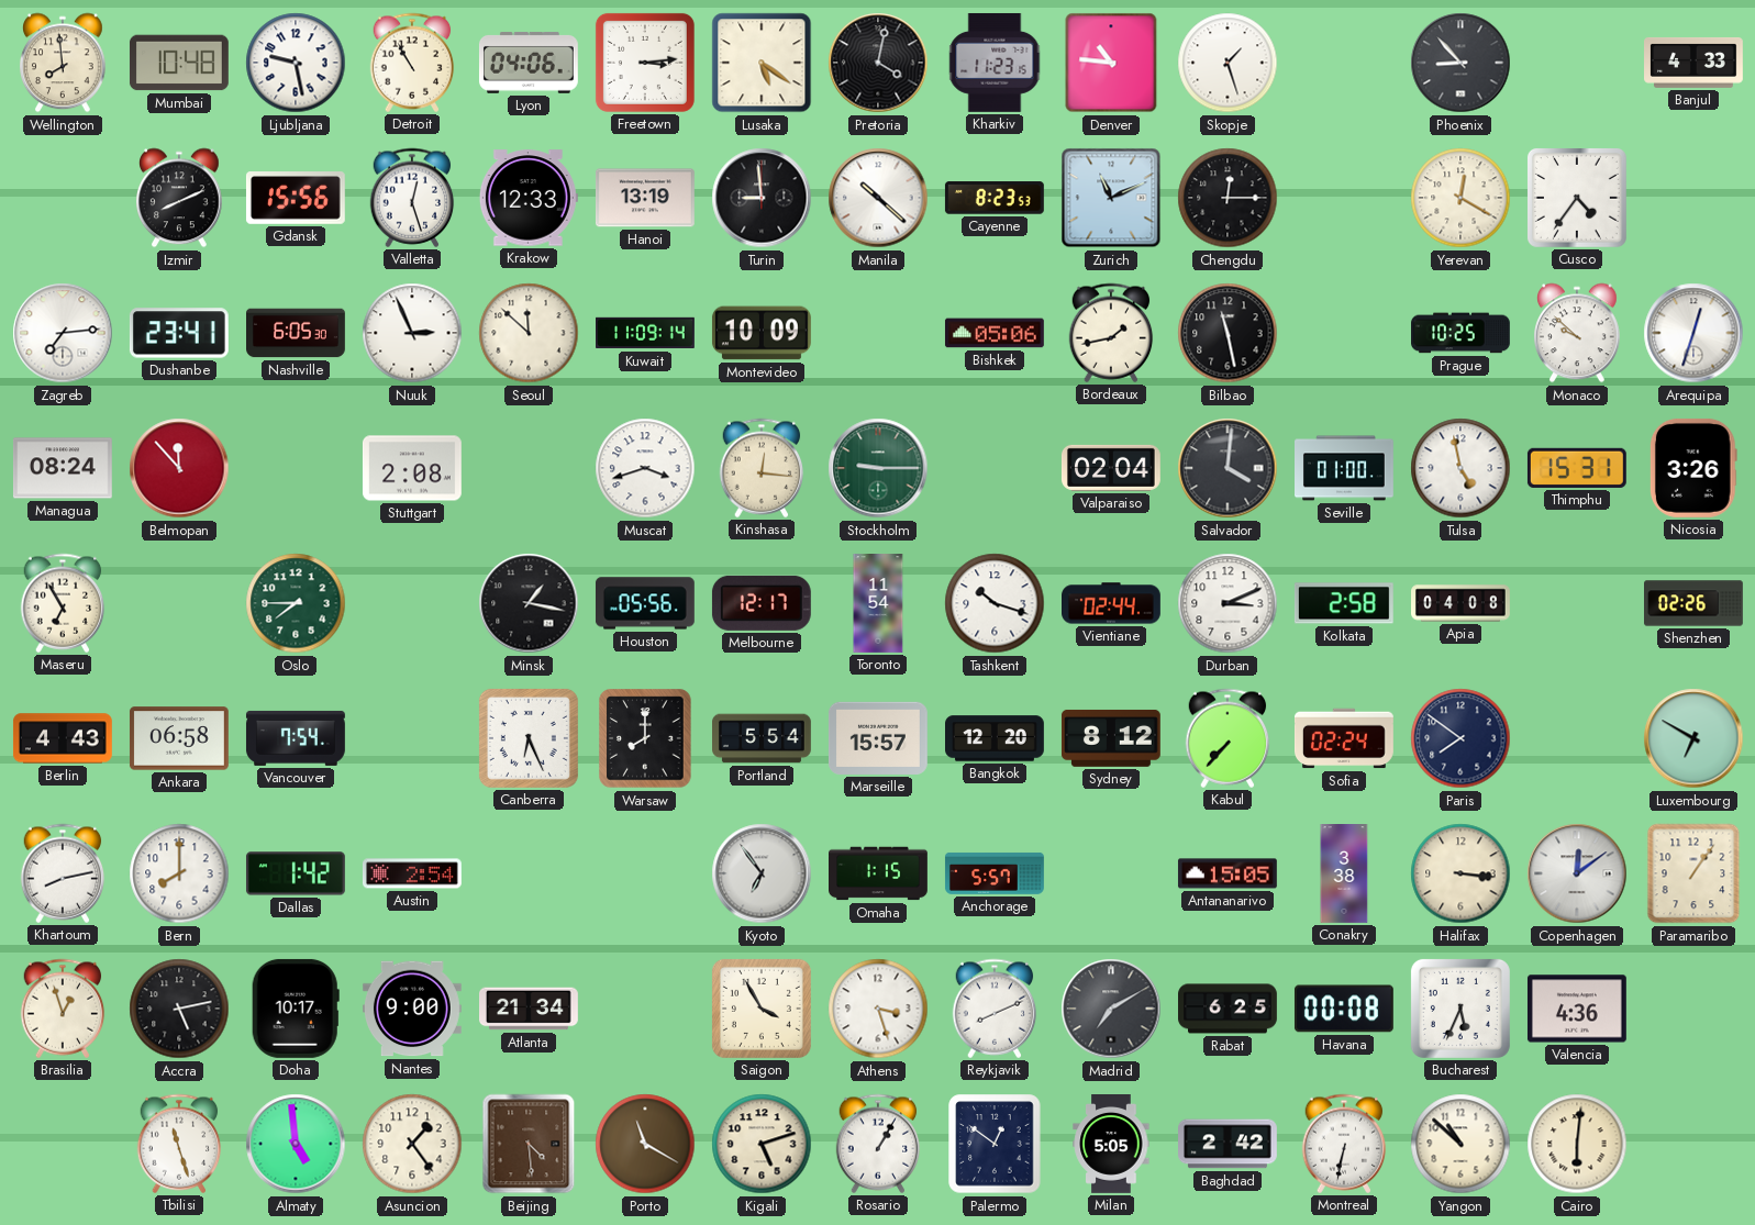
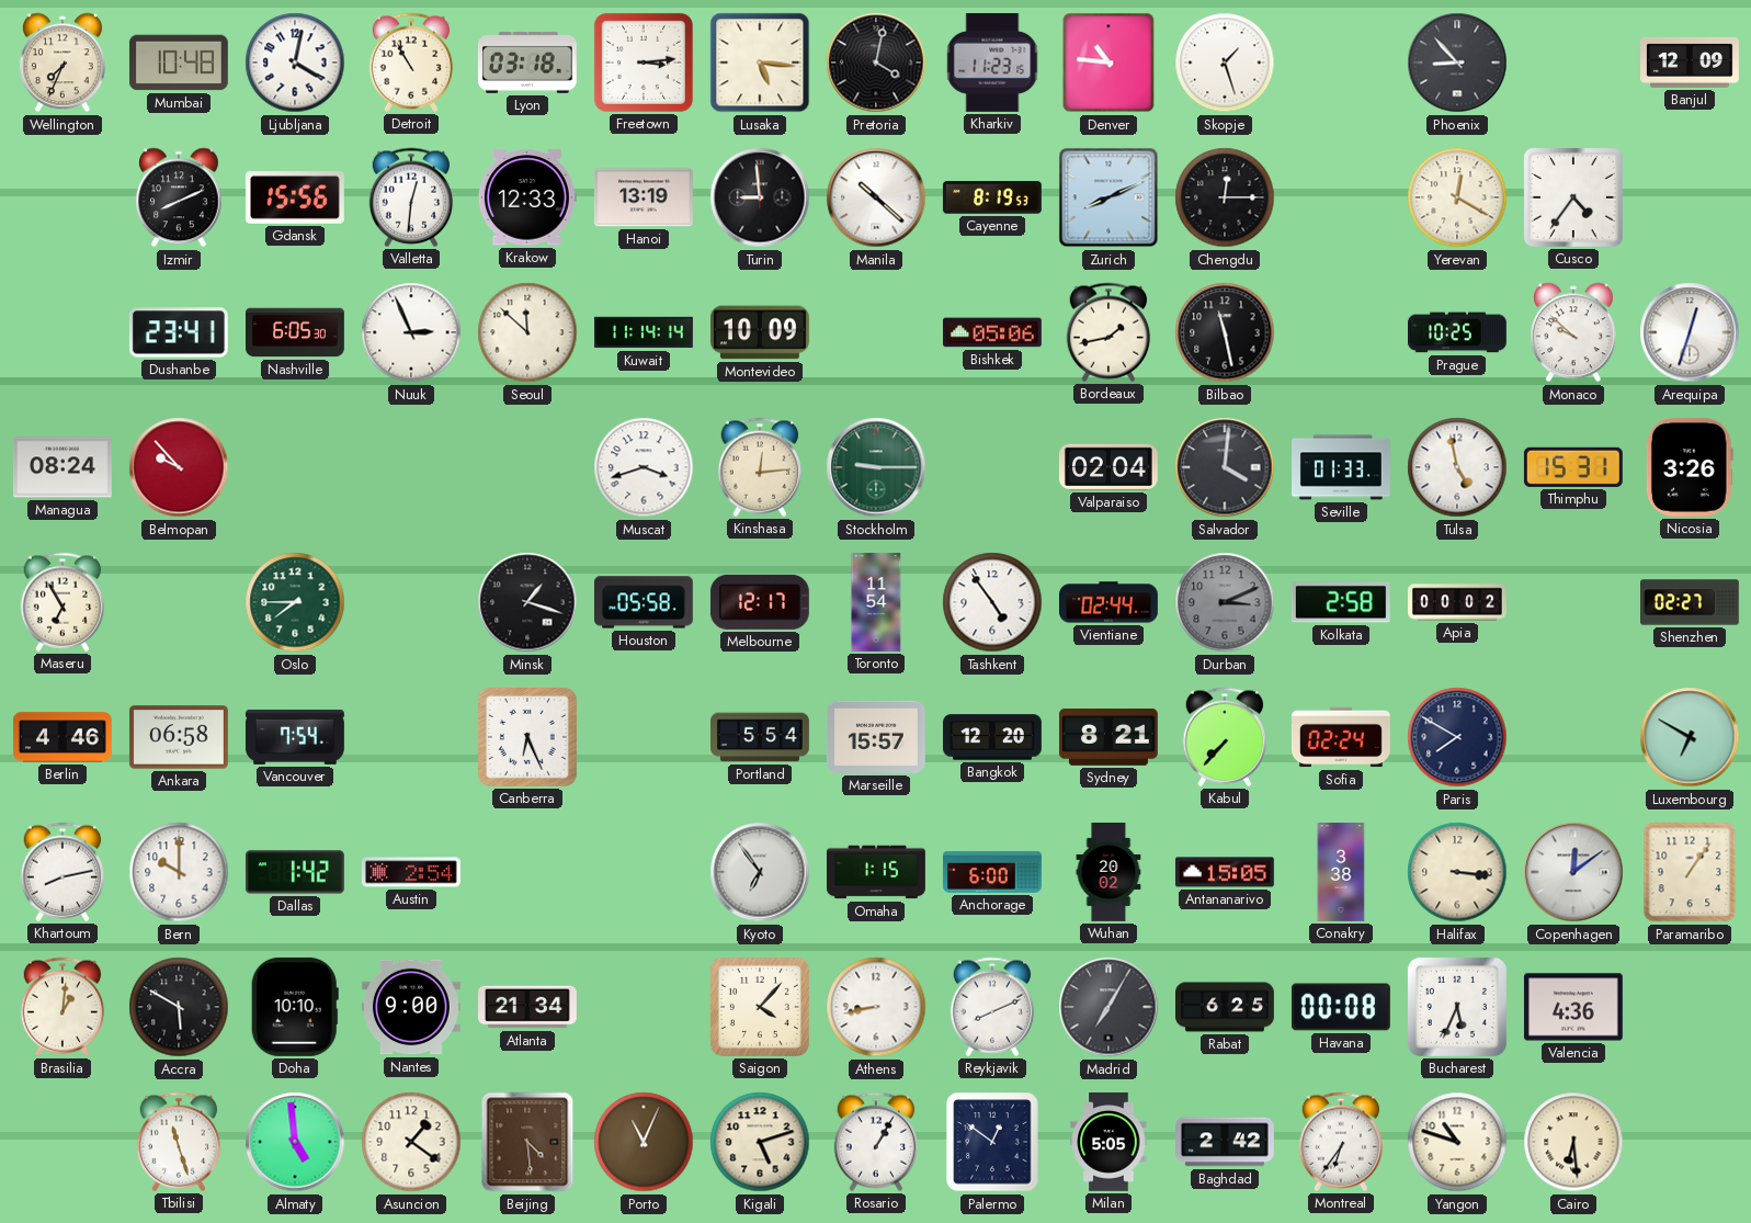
Wellington: 7:59 -> 7:34
Ljubljana: 9:28 -> 4:02
Lyon: 04:06 -> 03:18
Lusaka: 5:21 -> 5:16
Banjul: 4:33 -> 12:09
Valletta: 12:27 -> 12:31
Cayenne: 8:23 -> 8:19
Zurich: 11:11 -> 8:11
Zagreb: 7:14 -> none
Kuwait: 11:09 -> 11:14
Belmopan: 11:53 -> 9:53
Stuttgart: 2:08 -> none
Kinshasa: 12:16 -> 12:14
Seville: 01:00 -> 01:33
Minsk: 1:17 -> 1:18
Houston: 05:56 -> 05:58
Tashkent: 10:18 -> 4:54
Durban dial: white -> grey
Apia: 04:08 -> 00:02
Shenzhen: 02:26 -> 02:27
Berlin: 4:43 -> 4:46
Warsaw: 8:00 -> none
Sydney: 8:12 -> 8:21
Paris: 7:51 -> 7:50
Bern: 8:00 -> 10:00
Anchorage: 5:57 -> 6:00
Wuhan: none -> 20:02
Brasilia: 12:57 -> 1:01
Accra: 5:13 -> 5:50
Doha: 10:17 -> 10:10
Saigon: 3:55 -> 4:07
Athens: 3:27 -> 8:43
Madrid: 7:10 -> 7:05
Asuncion: 1:24 -> 1:21
Porto: 11:20 -> 11:04
Montreal: 6:32 -> 6:36
Yangon: 10:52 -> 10:48
Cairo: 6:01 -> 6:29
